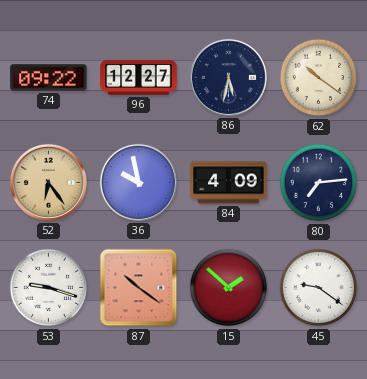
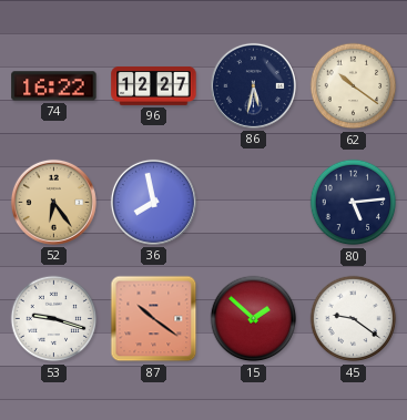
74: 09:22 -> 16:22
36: 9:58 -> 7:58
84: 4:09 -> none
80: 7:14 -> 5:14
